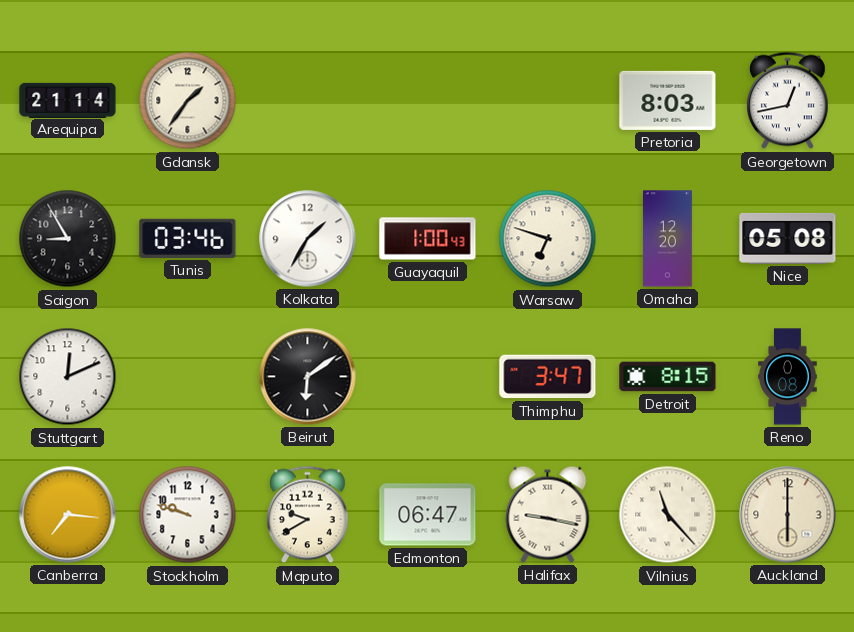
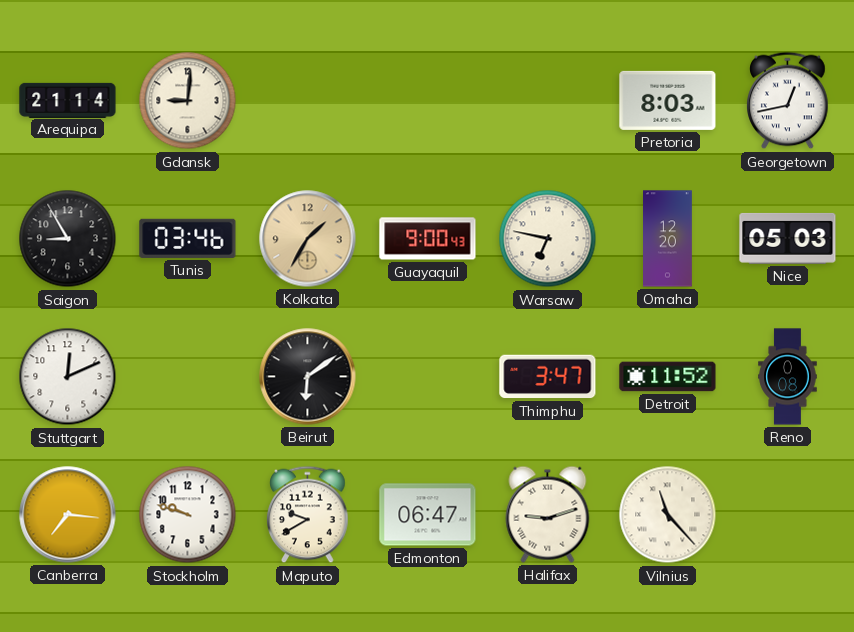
Gdansk: 1:36 -> 9:01
Kolkata dial: white -> champagne
Guayaquil: 1:00 -> 9:00
Warsaw: 6:48 -> 6:47
Nice: 05:08 -> 05:03
Detroit: 8:15 -> 11:52
Halifax: 9:17 -> 9:12
Auckland: 6:00 -> none
